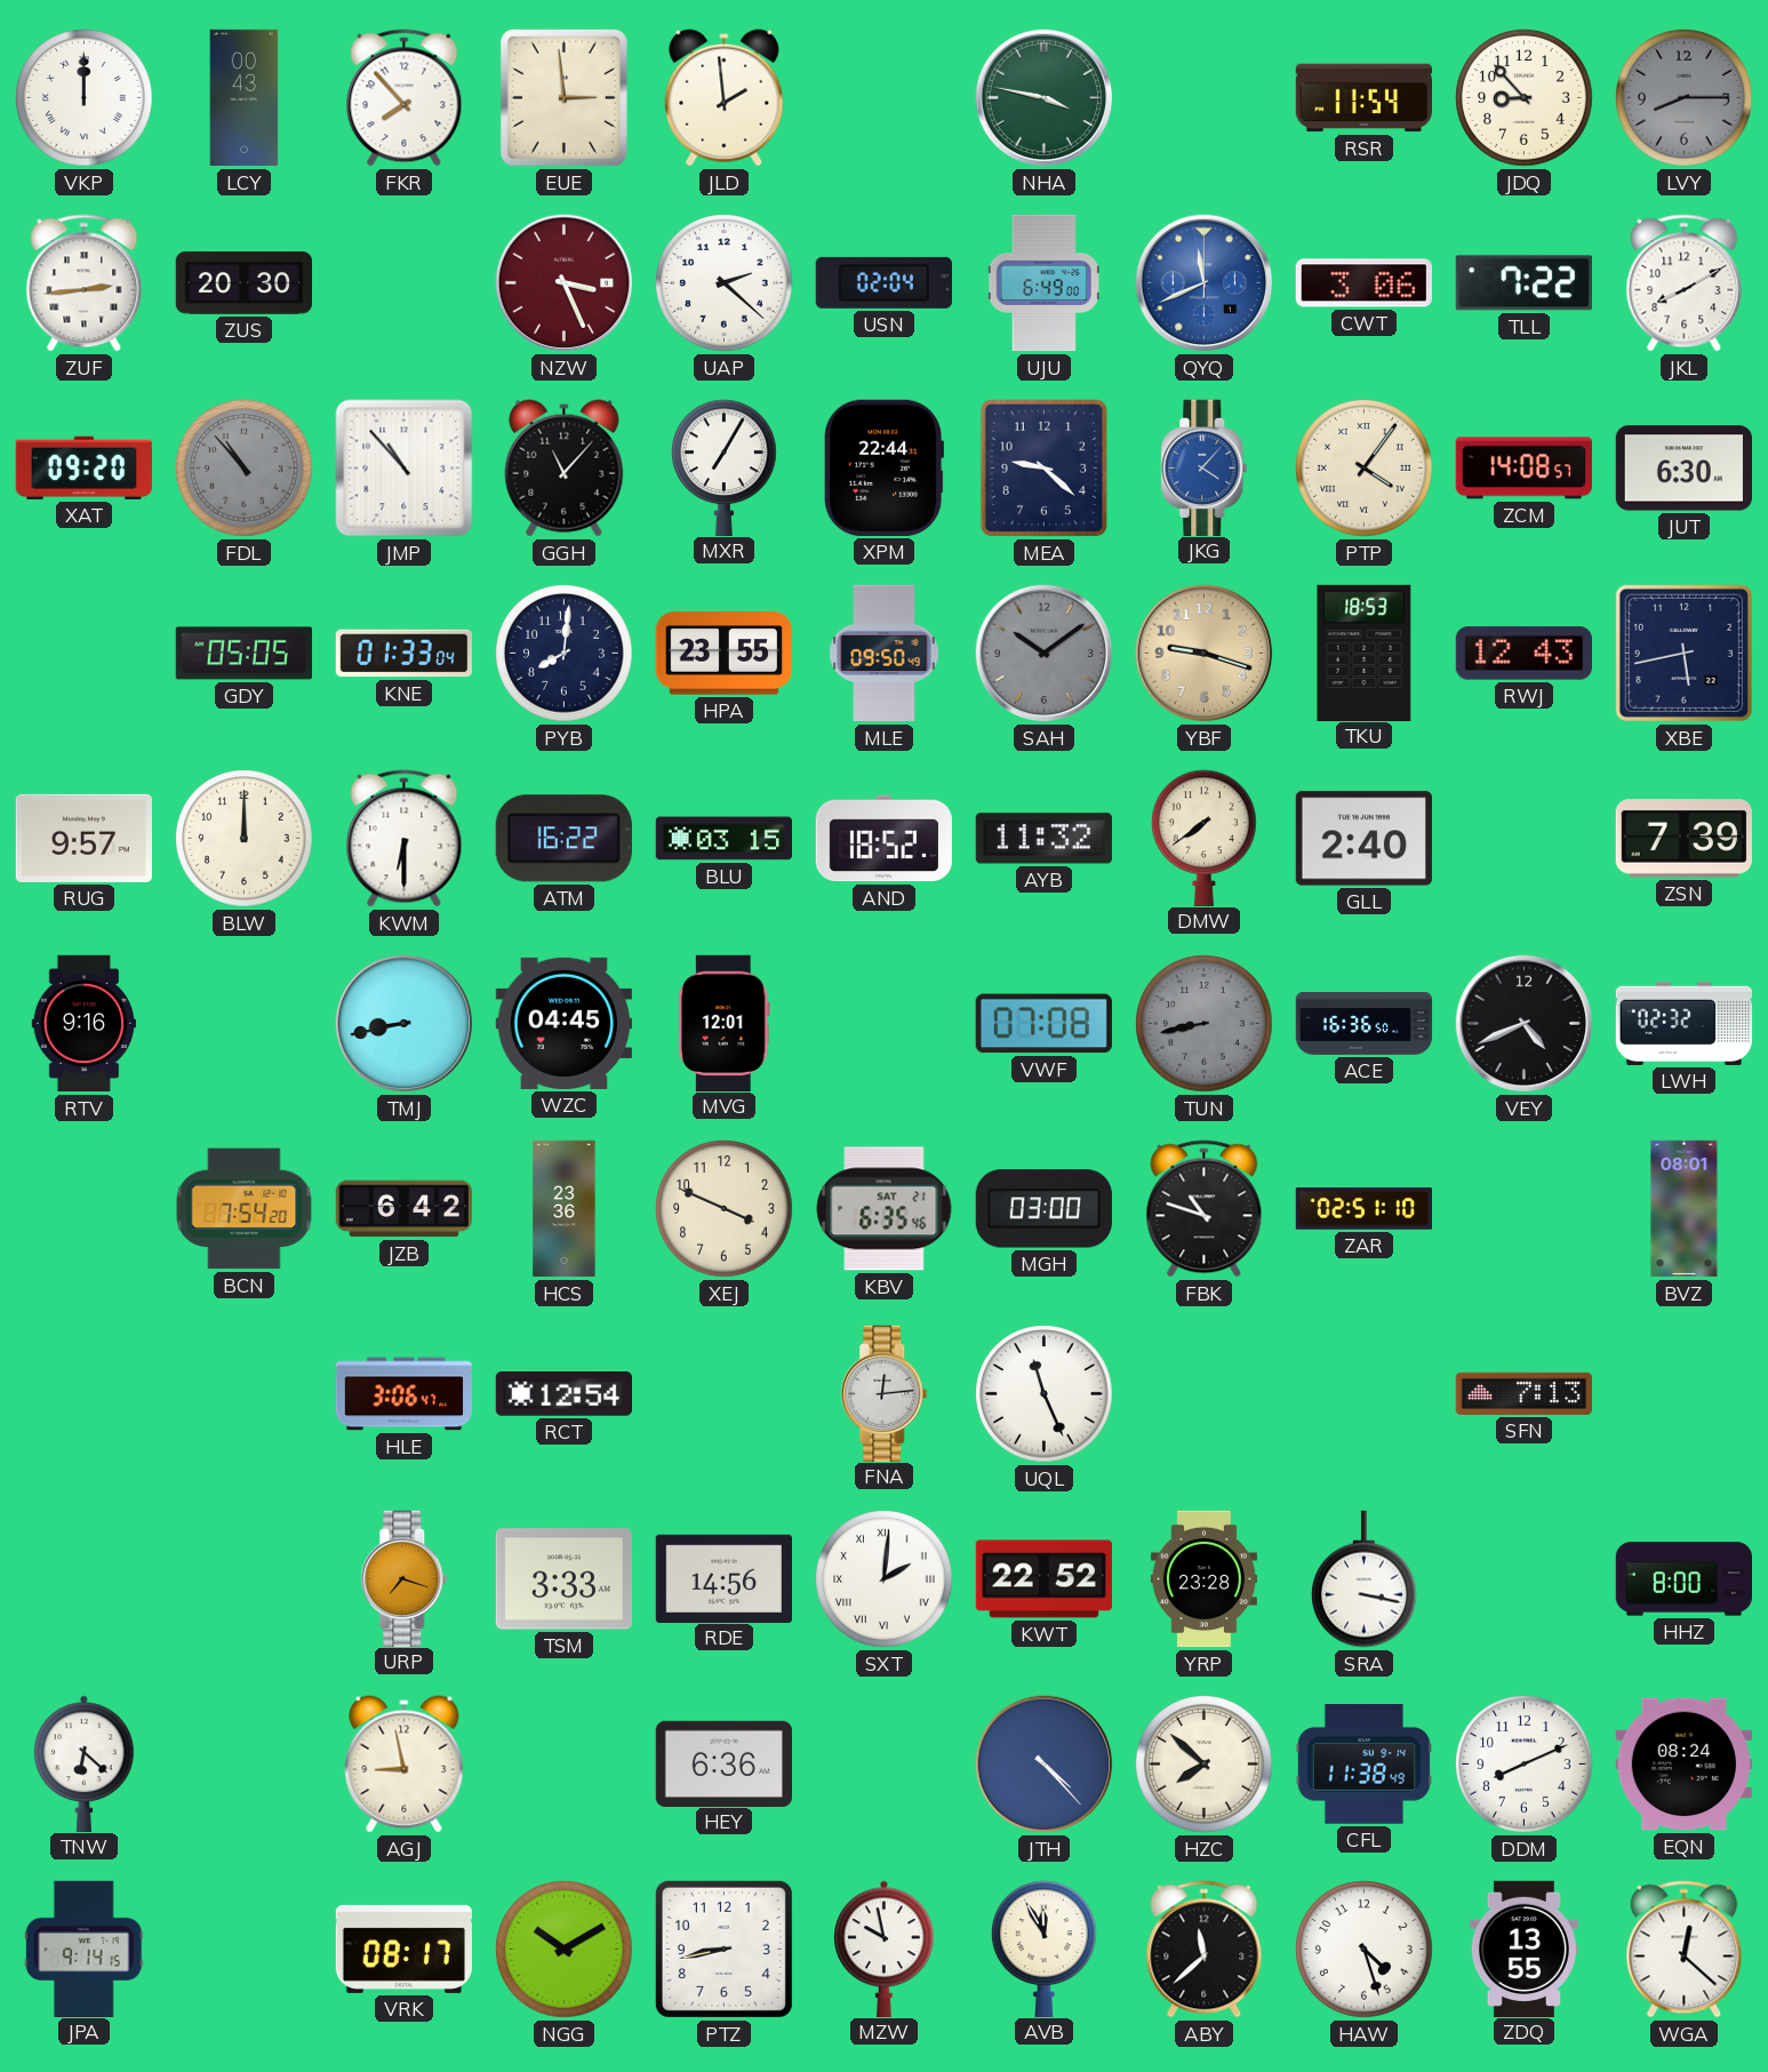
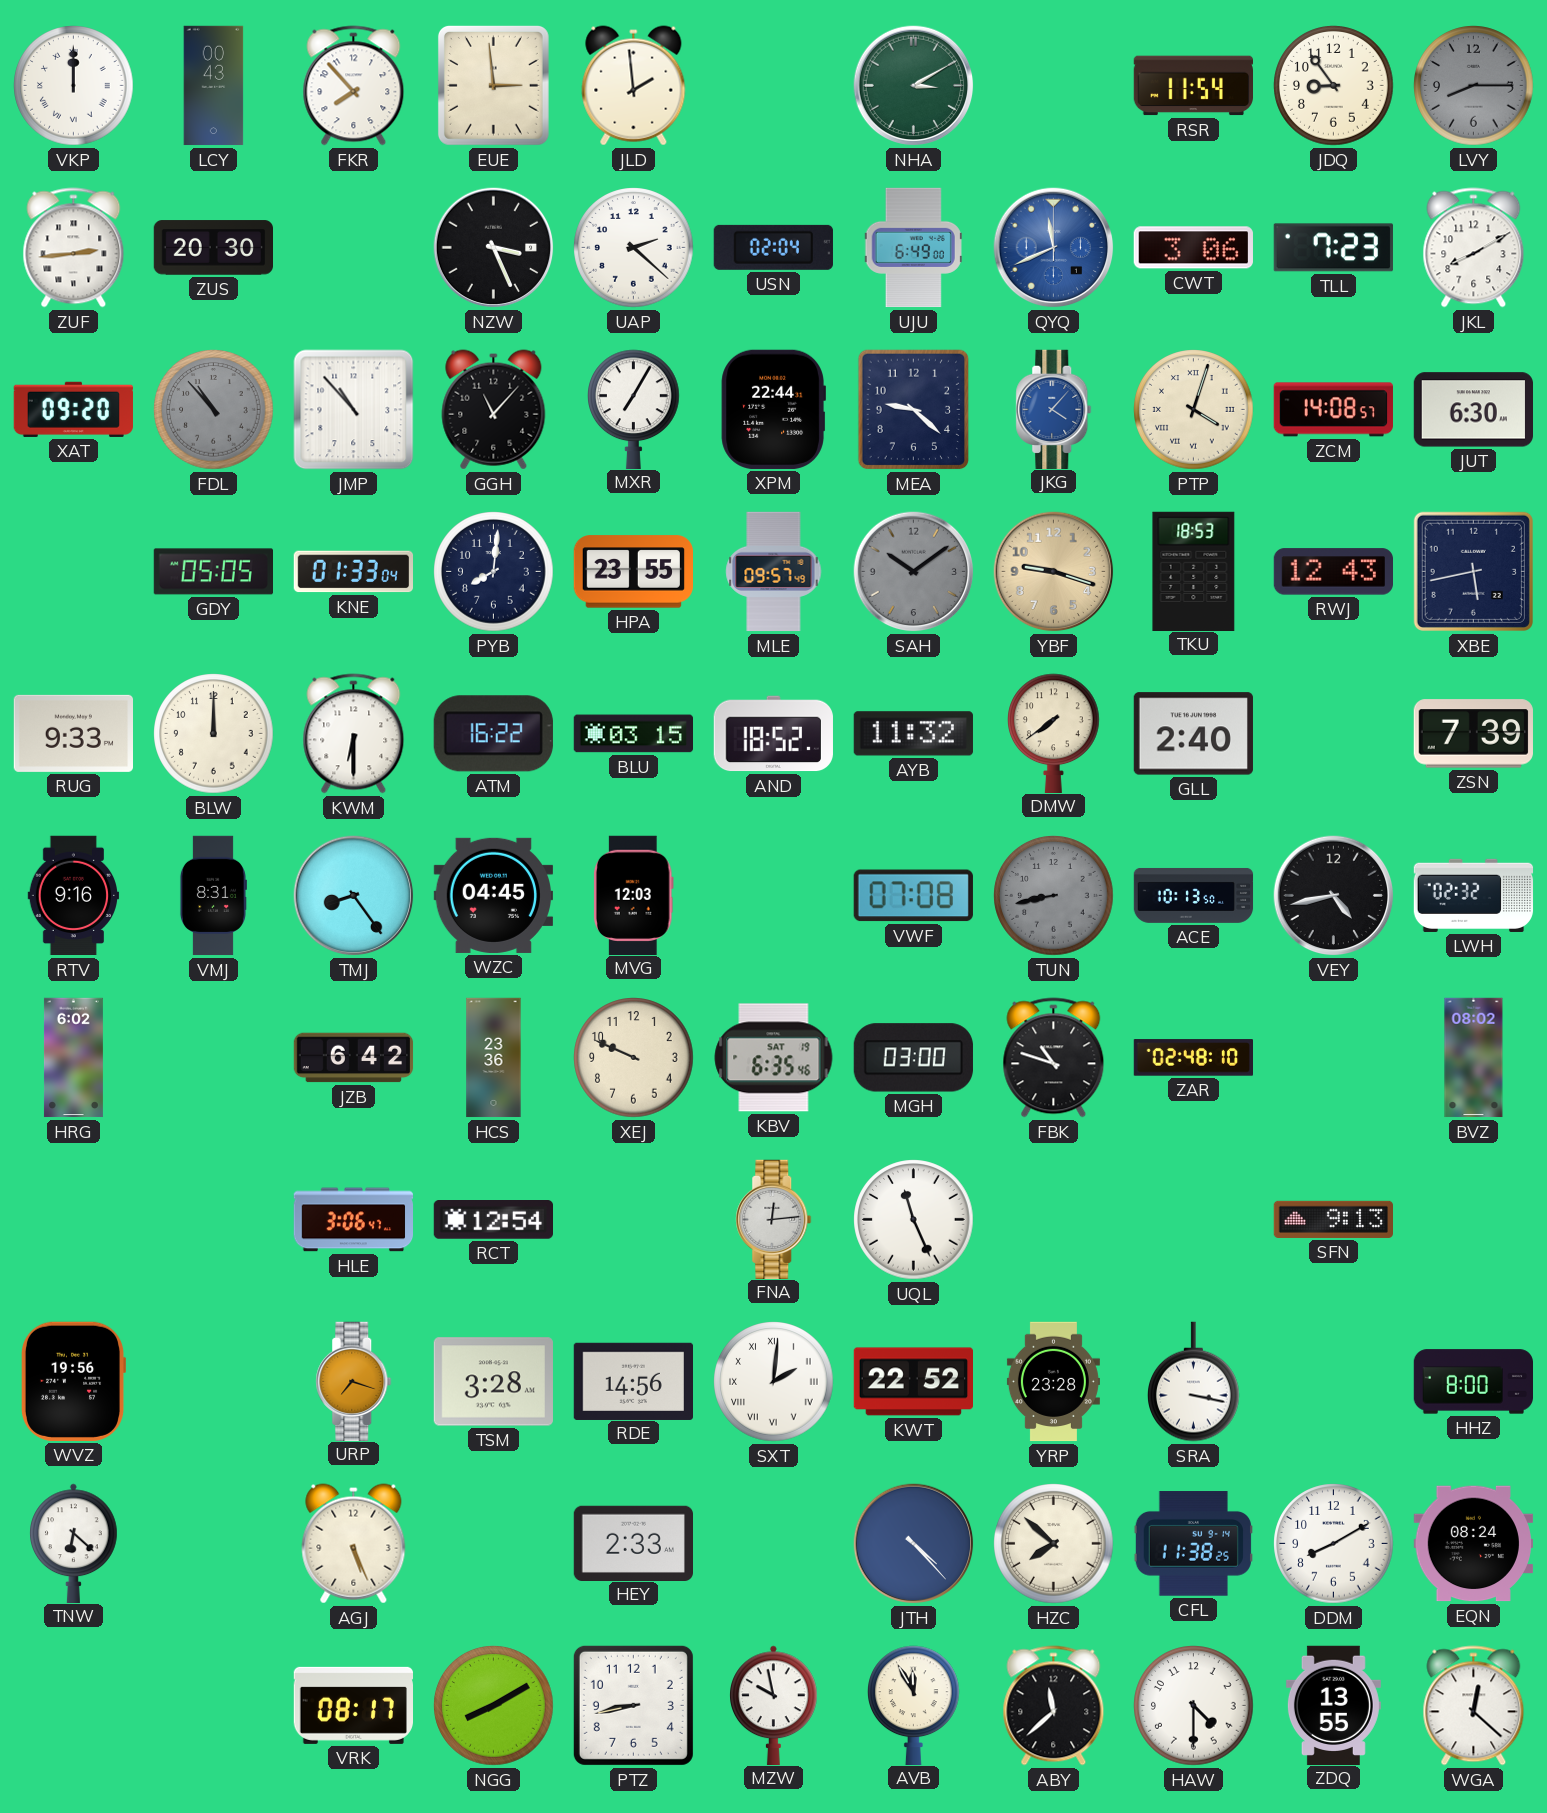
NHA: 3:47 -> 3:10
JDQ: 8:53 -> 8:54
NZW dial: burgundy -> black
TLL: 7:22 -> 7:23
PTP: 4:06 -> 4:03
MLE: 09:50 -> 09:57
RUG: 9:57 -> 9:33
VMJ: none -> 8:31
TMJ: 8:43 -> 8:24
MVG: 12:01 -> 12:03
ACE: 16:36 -> 10:13
VEY: 4:41 -> 4:43
HRG: none -> 6:02
BCN: 7:54 -> none
XEJ: 3:49 -> 9:49
KBV date: SAT 21 -> SAT 19
ZAR: 02:51 -> 02:48
BVZ: 08:01 -> 08:02
SFN: 7:13 -> 9:13
WVZ: none -> 19:56
TSM: 3:33 -> 3:28
AGJ: 8:58 -> 5:26
HEY: 6:36 -> 2:33
CFL: 11:38:49 -> 11:38:25
DDM: 8:11 -> 8:10
JPA: 9:14 -> none
NGG: 10:10 -> 8:10
HAW: 4:27 -> 4:30
